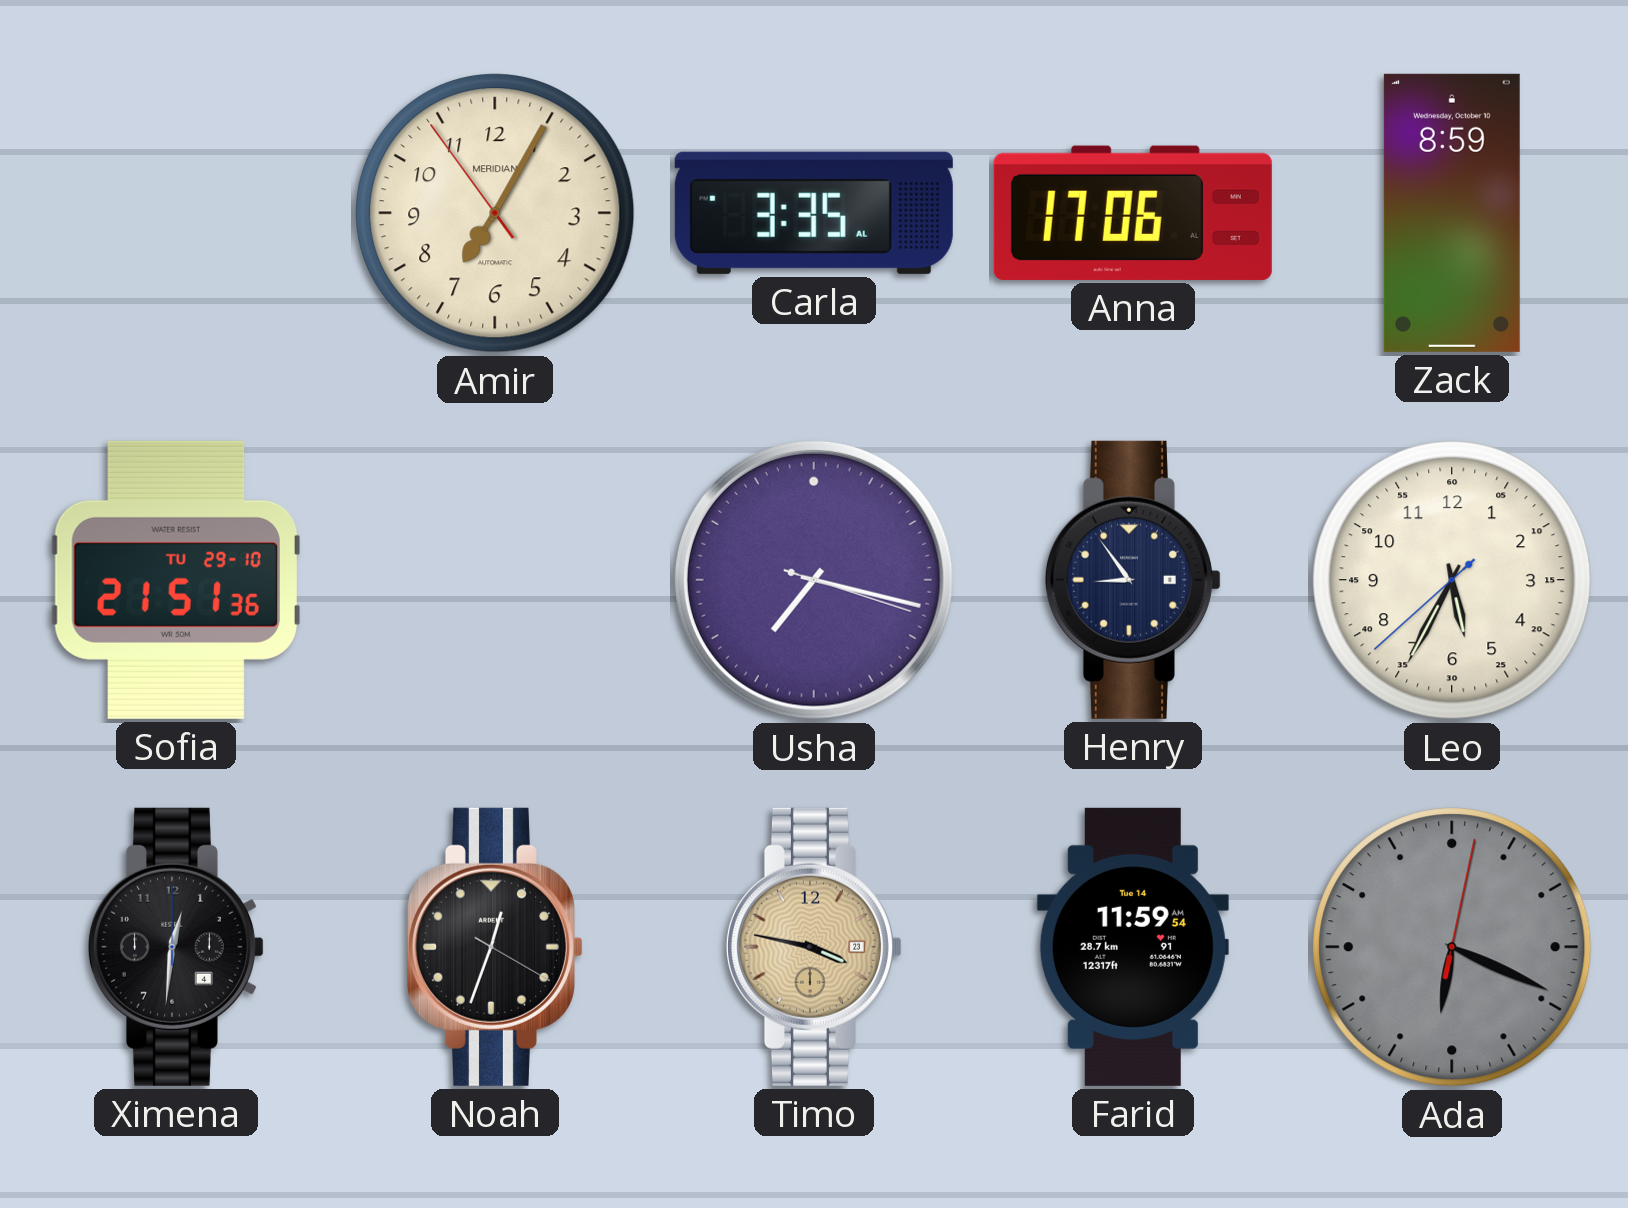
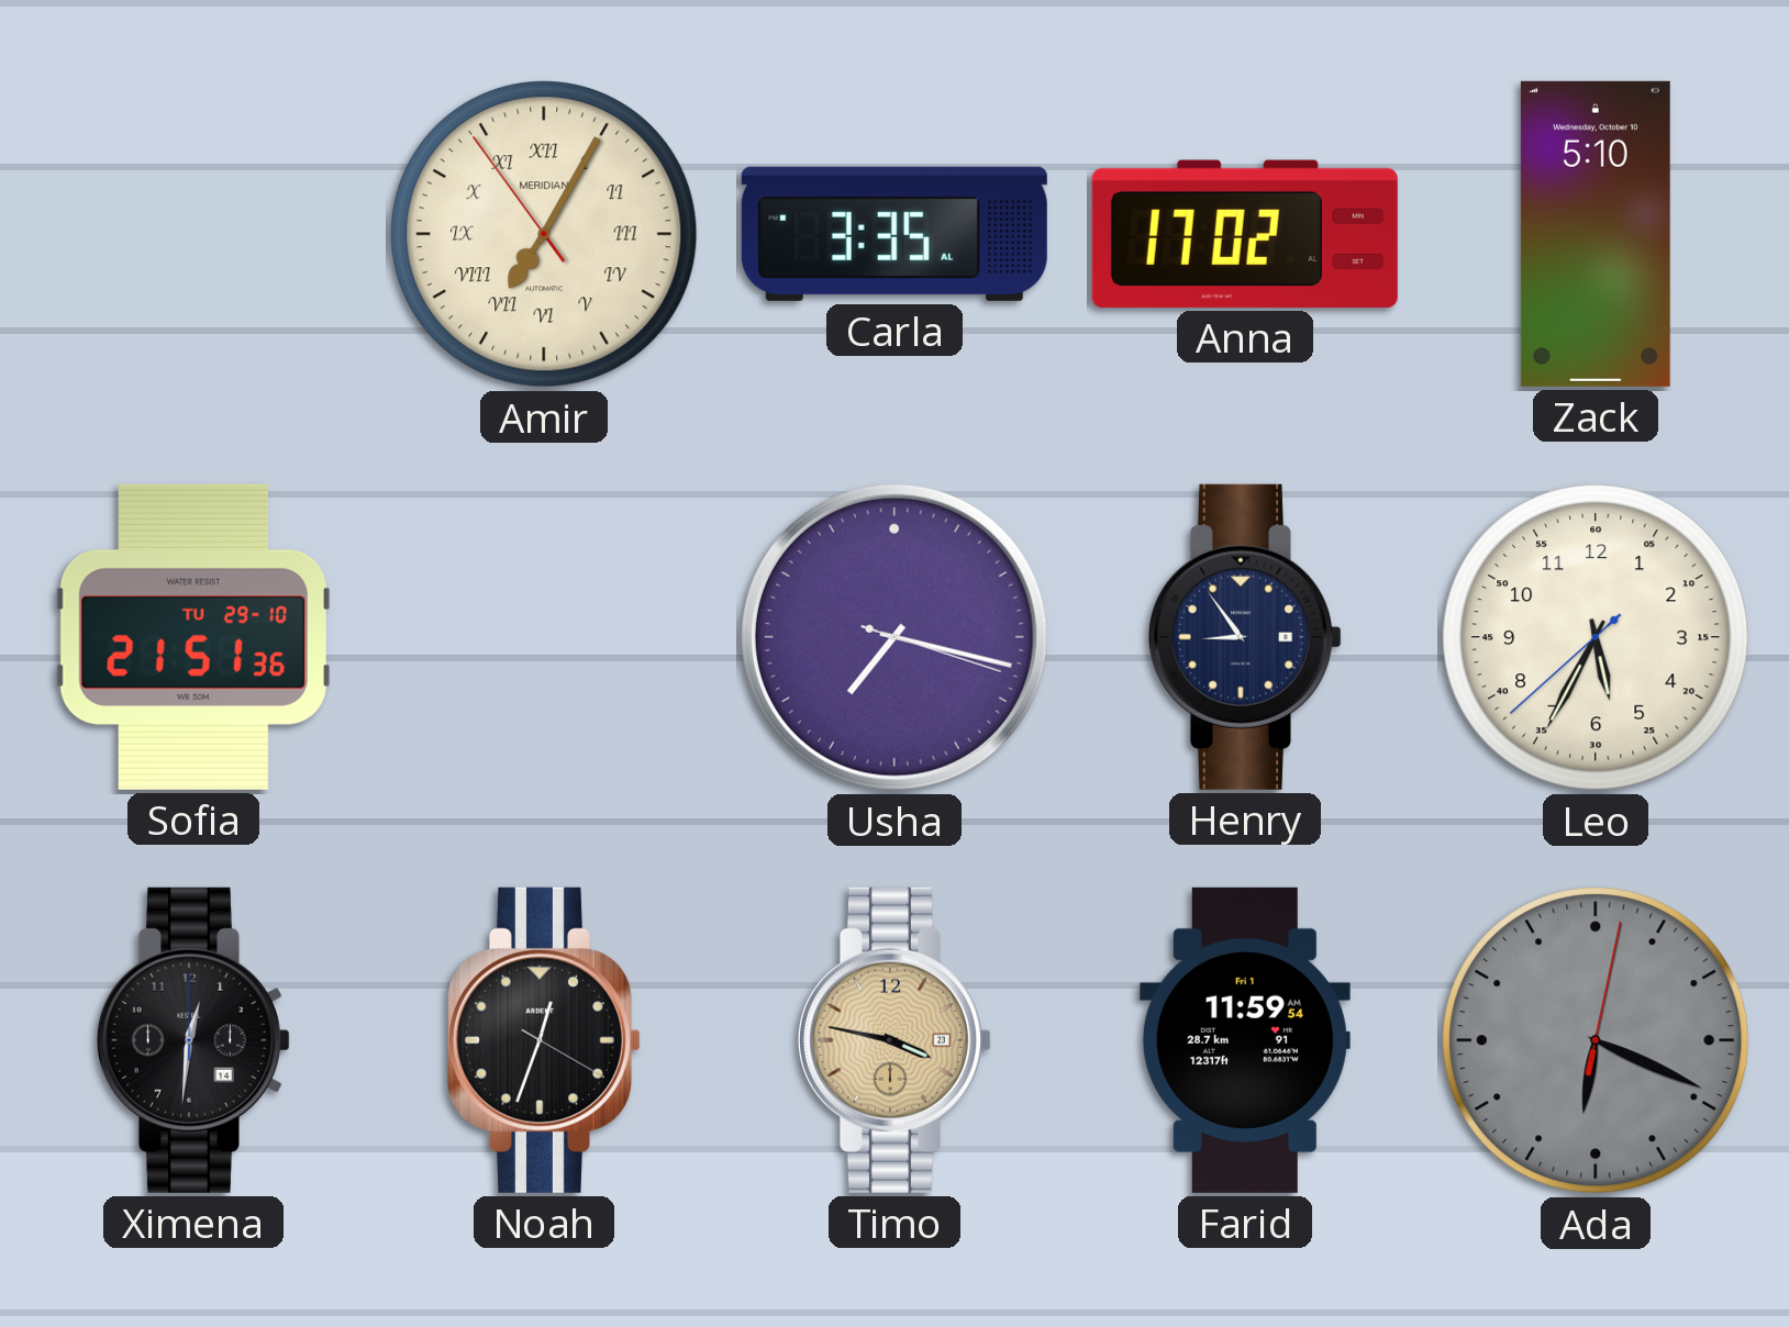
Amir numerals: Arabic -> Roman
Anna: 17:06 -> 17:02
Zack: 8:59 -> 5:10
Ximena date: 4 -> 14
Farid date: Tue 14 -> Fri 1
